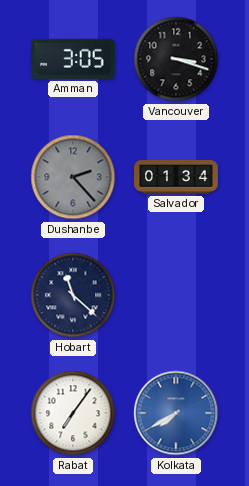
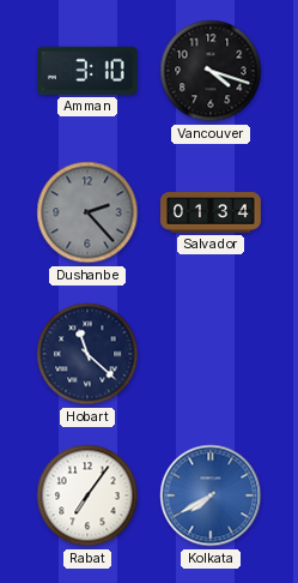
Amman: 3:05 -> 3:10
Vancouver: 3:18 -> 4:18
